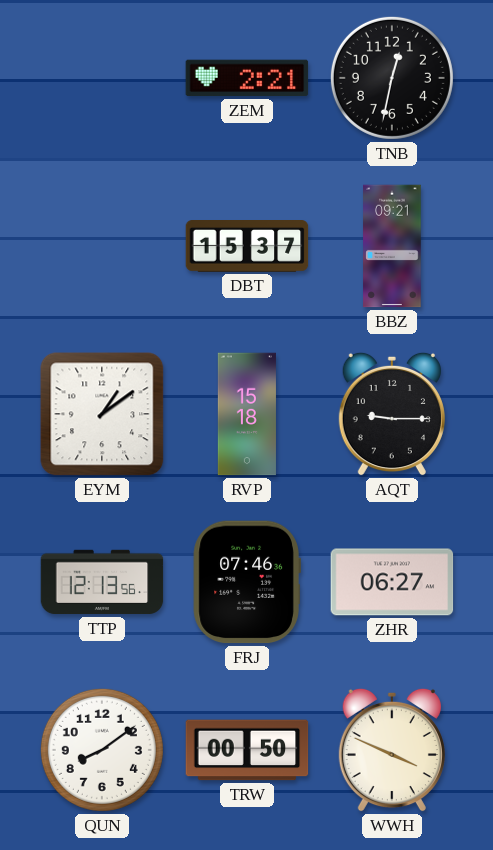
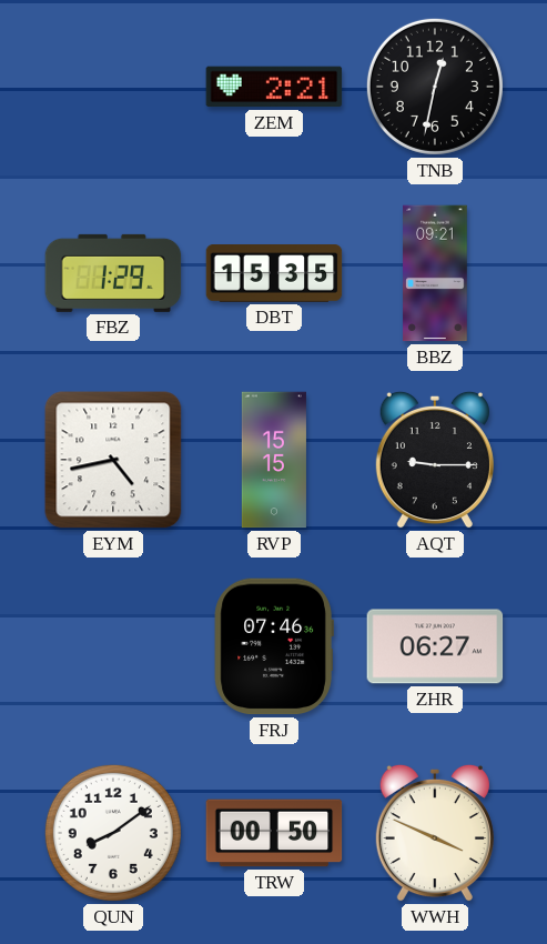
FBZ: none -> 1:29
DBT: 15:37 -> 15:35
EYM: 1:09 -> 4:43
RVP: 15:18 -> 15:15
TTP: 12:13 -> none
